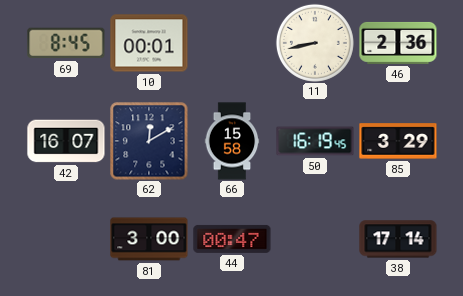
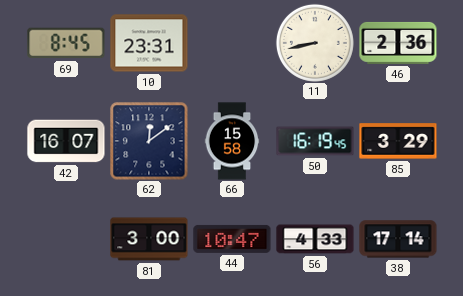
10: 00:01 -> 23:31
62: 12:10 -> 12:09
44: 00:47 -> 10:47
56: none -> 4:33
